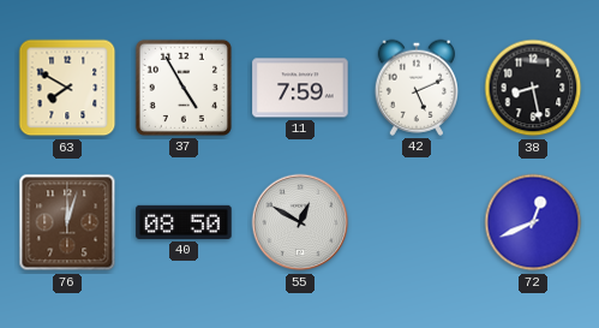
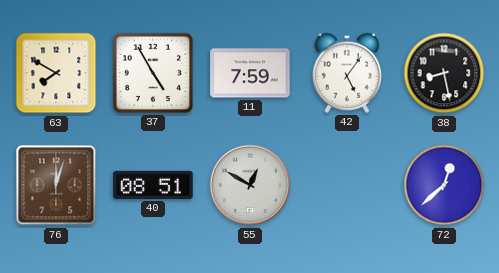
42: 5:11 -> 5:06
40: 08:50 -> 08:51
72: 12:41 -> 12:38
